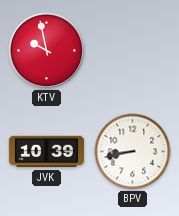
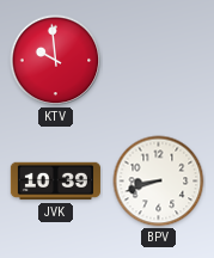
KTV: 9:58 -> 9:59
BPV: 8:43 -> 8:42
